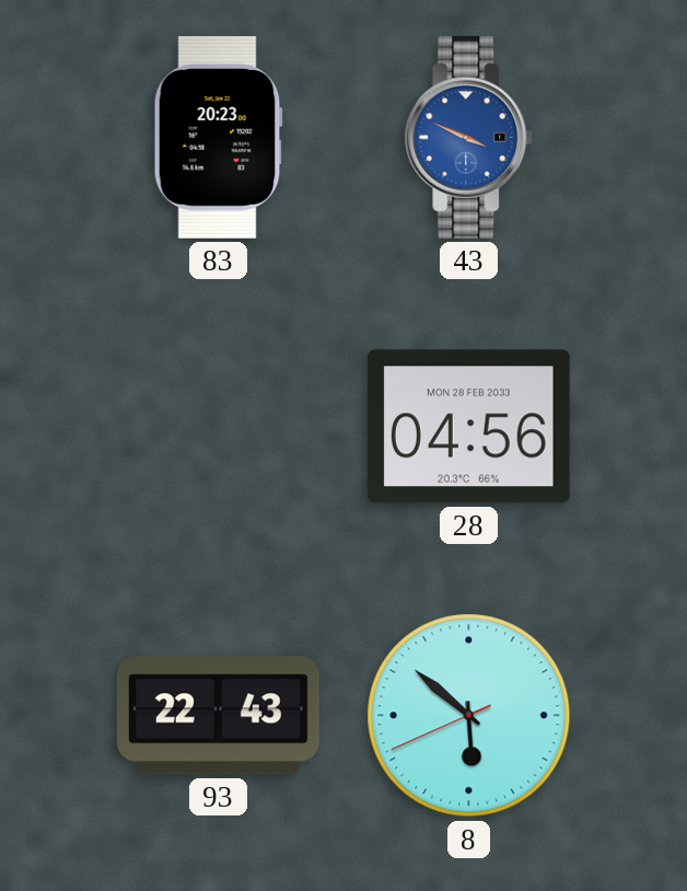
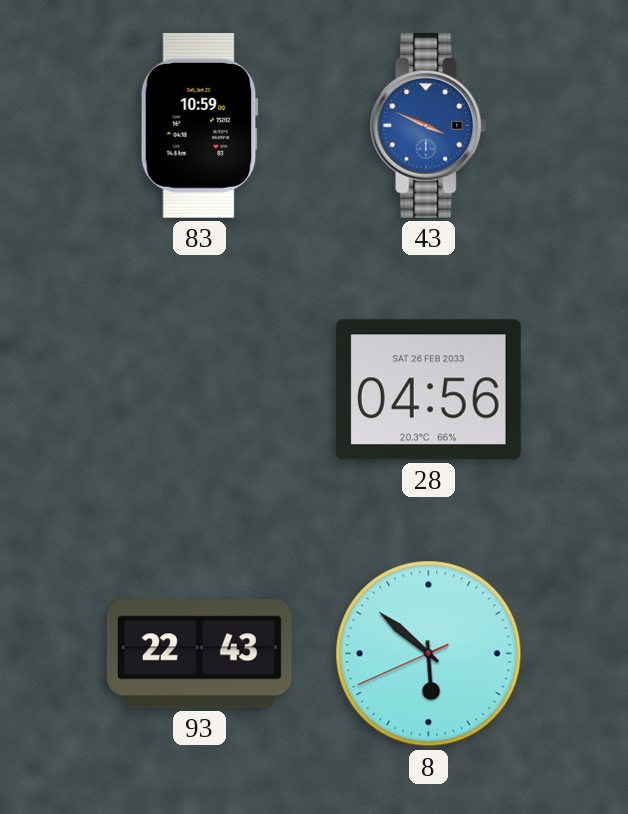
83: 20:23 -> 10:59
28 date: MON 28 FEB 2033 -> SAT 26 FEB 2033
